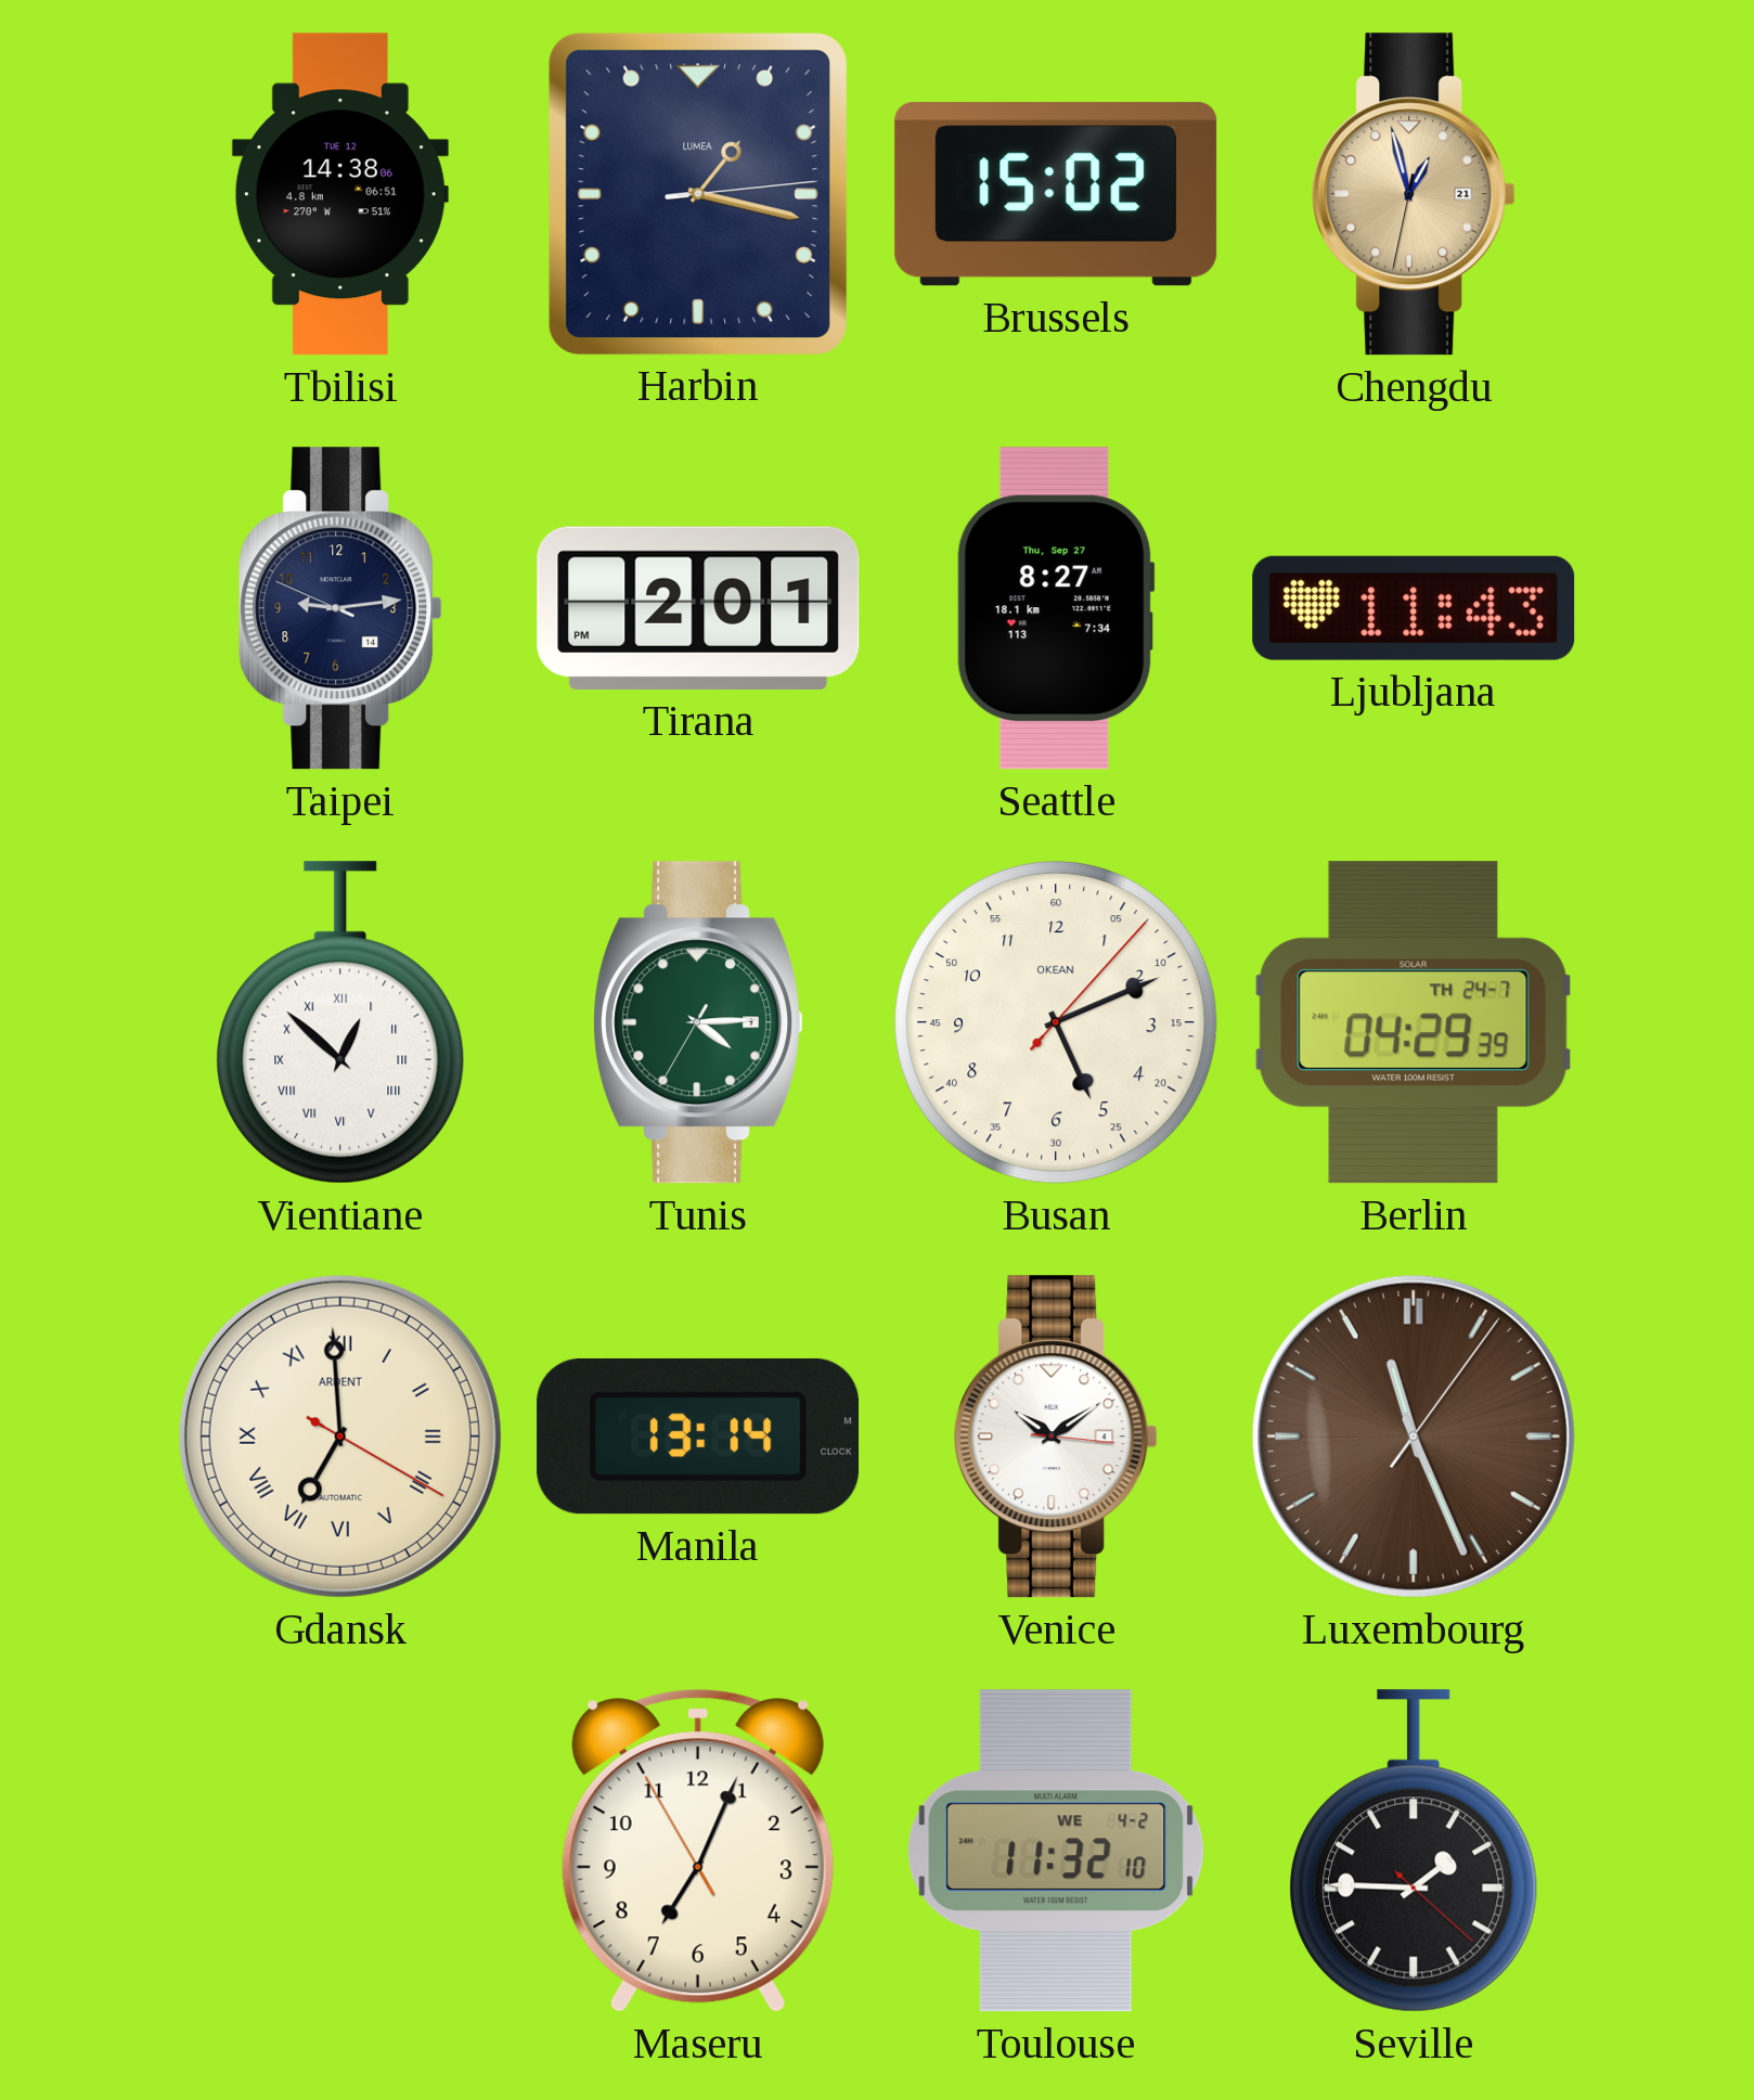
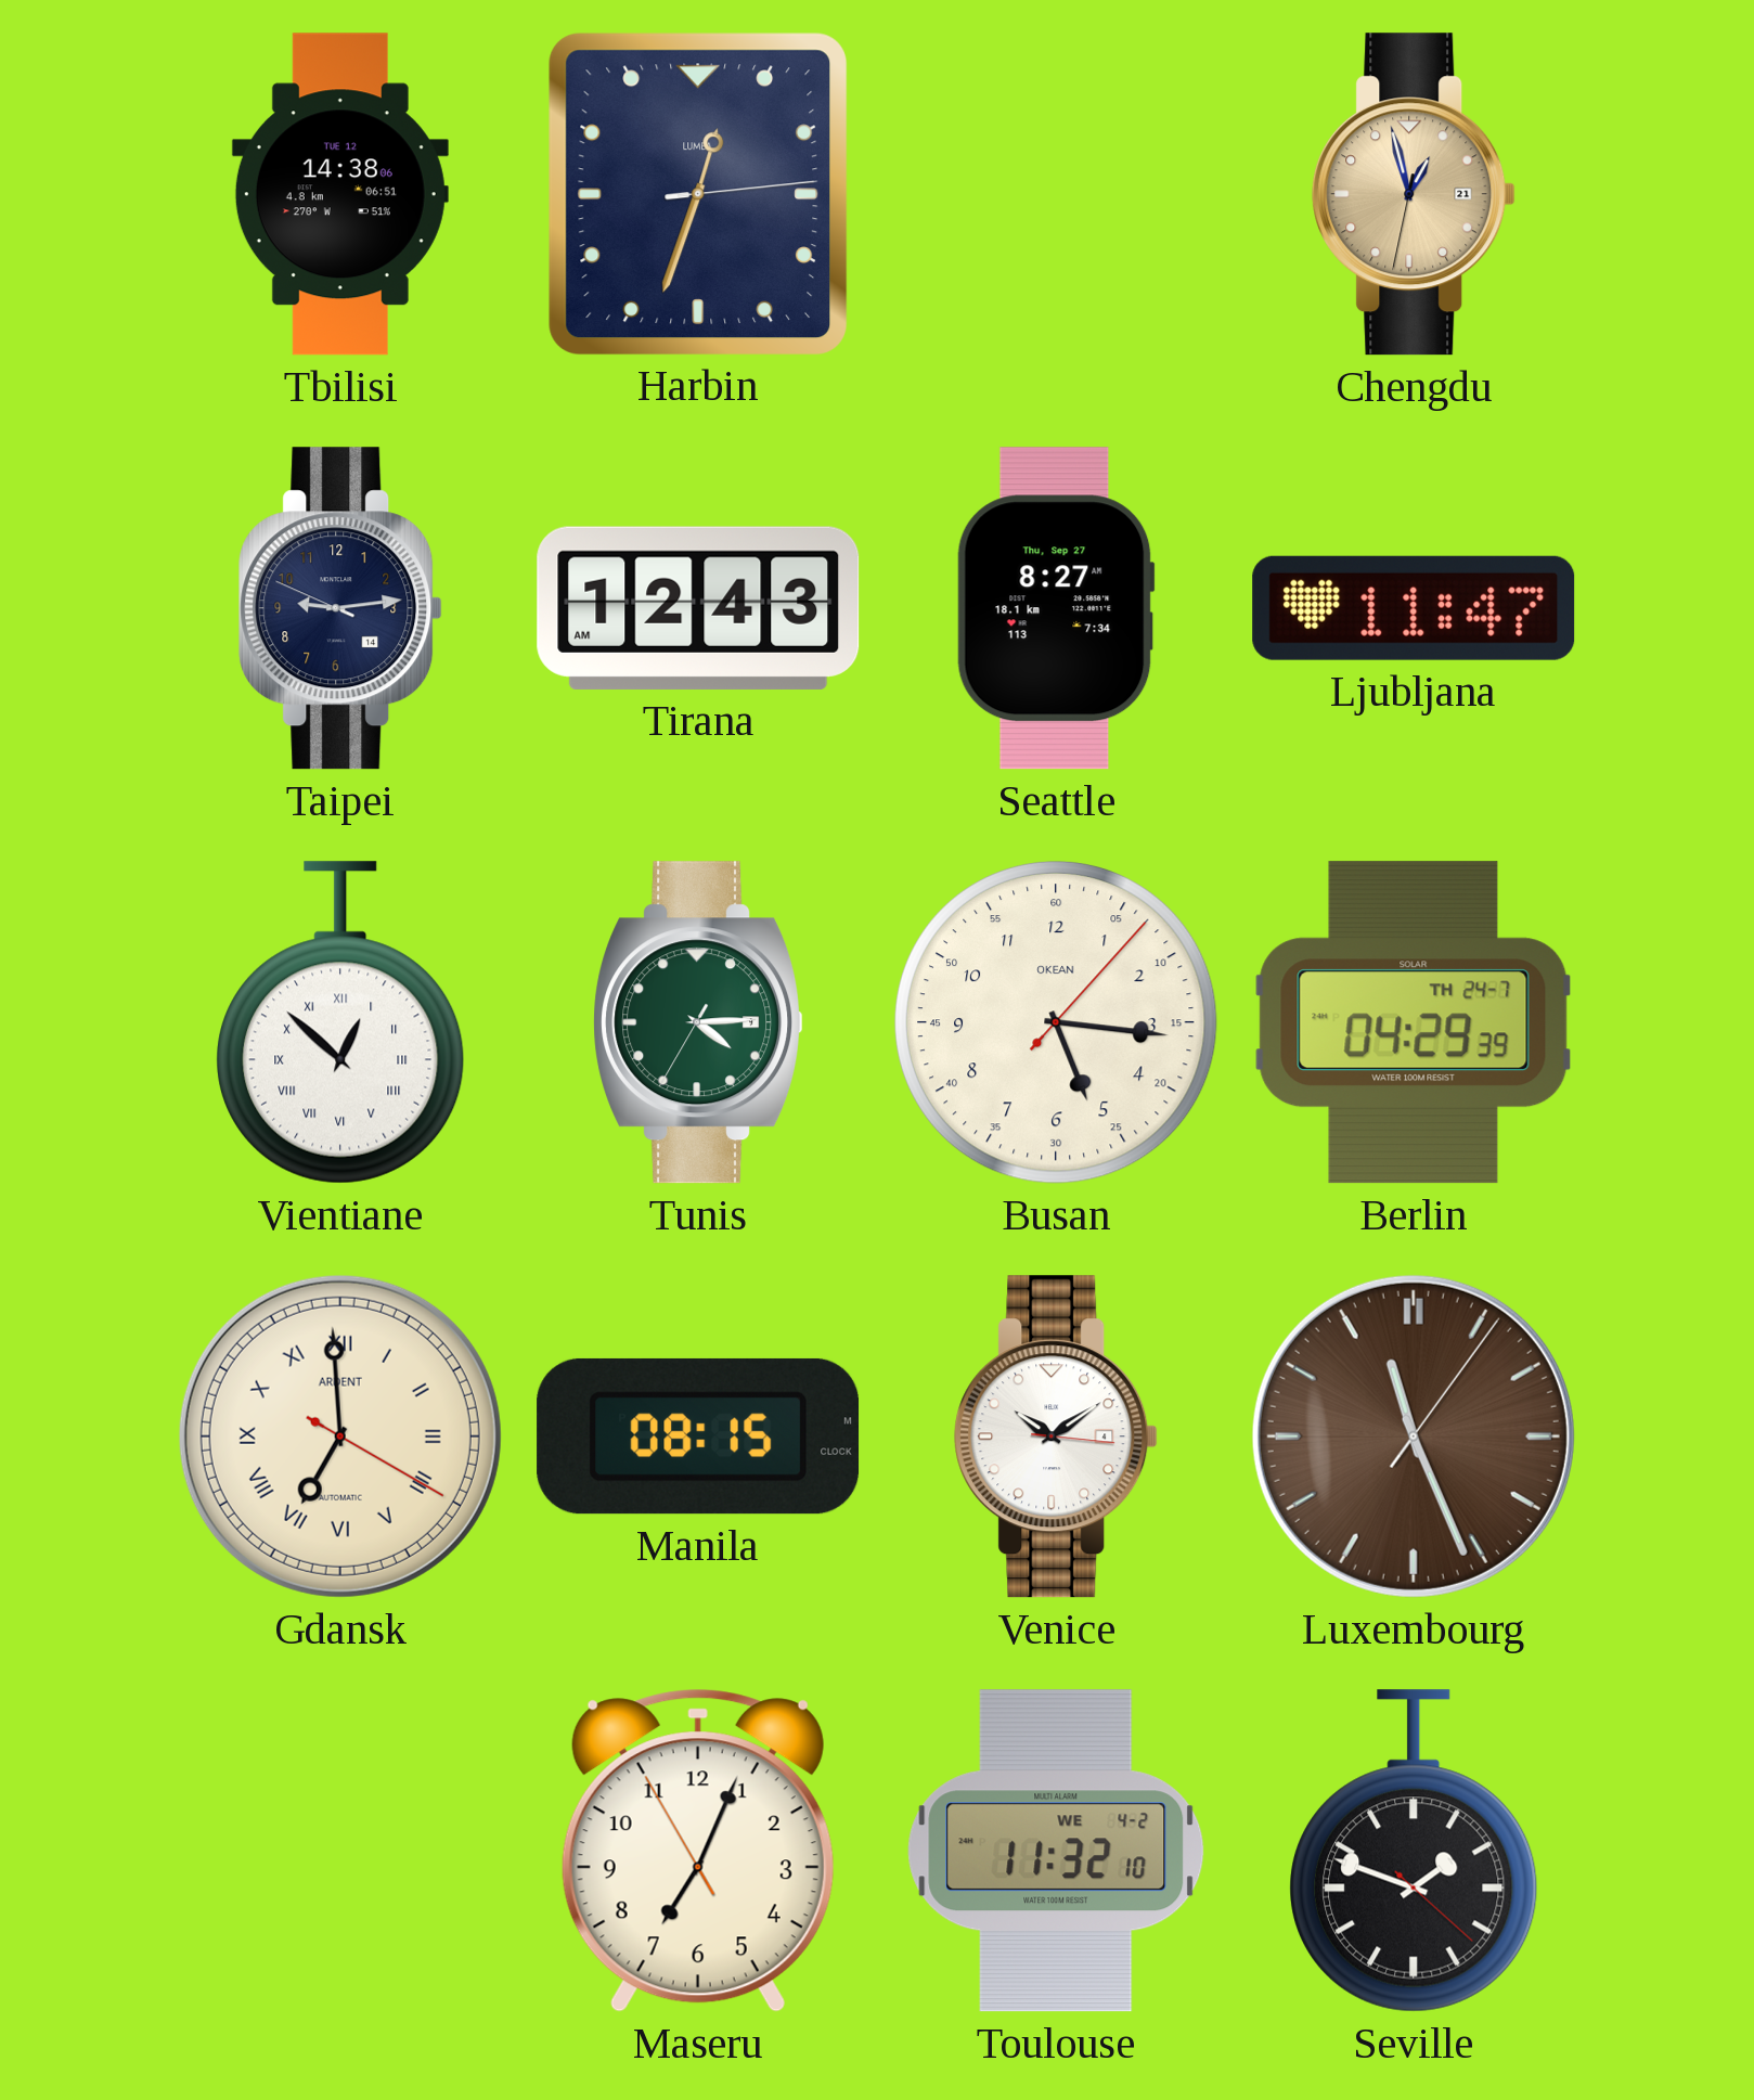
Harbin: 1:17 -> 12:33
Brussels: 15:02 -> none
Tirana: 2:01 -> 12:43
Ljubljana: 11:43 -> 11:47
Busan: 5:11 -> 5:16
Manila: 13:14 -> 08:15
Seville: 1:45 -> 1:48
